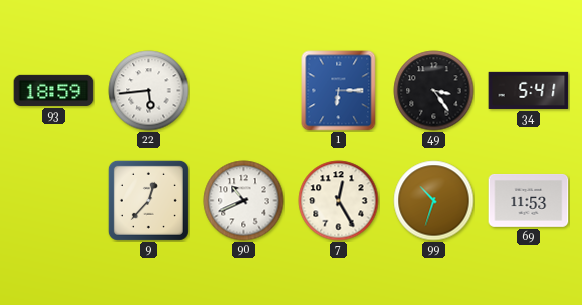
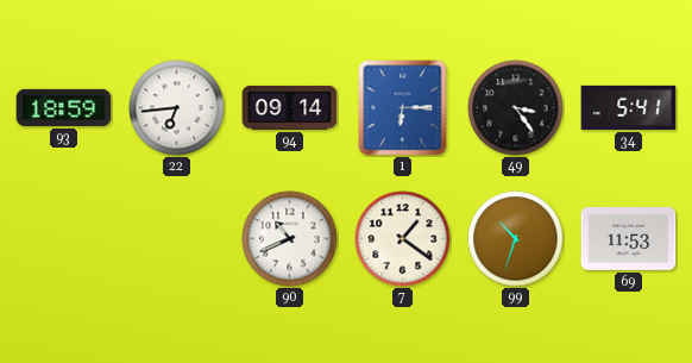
22: 5:44 -> 6:44
94: none -> 09:14
9: 12:37 -> none
7: 12:25 -> 1:21
